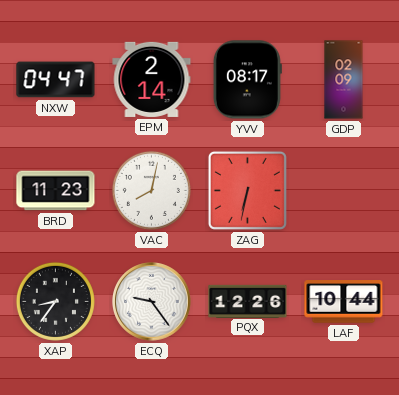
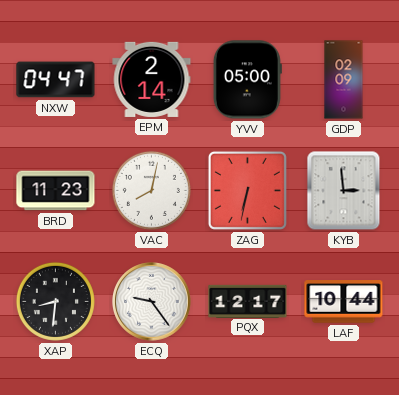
YVV: 08:17 -> 05:00
KYB: none -> 2:59
XAP: 8:36 -> 8:31
PQX: 12:26 -> 12:17
